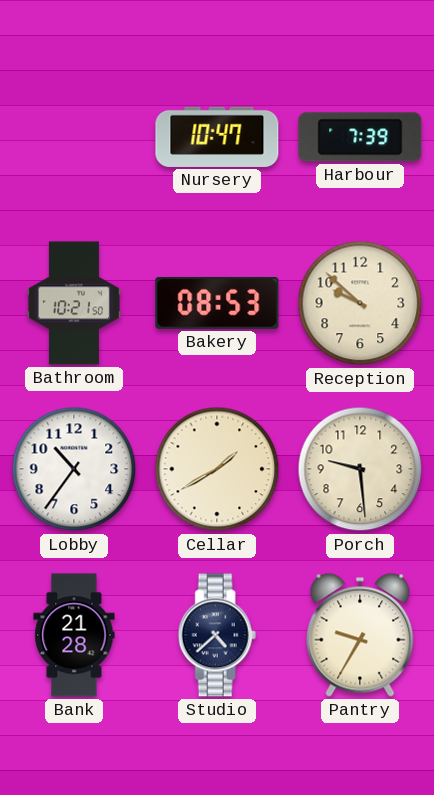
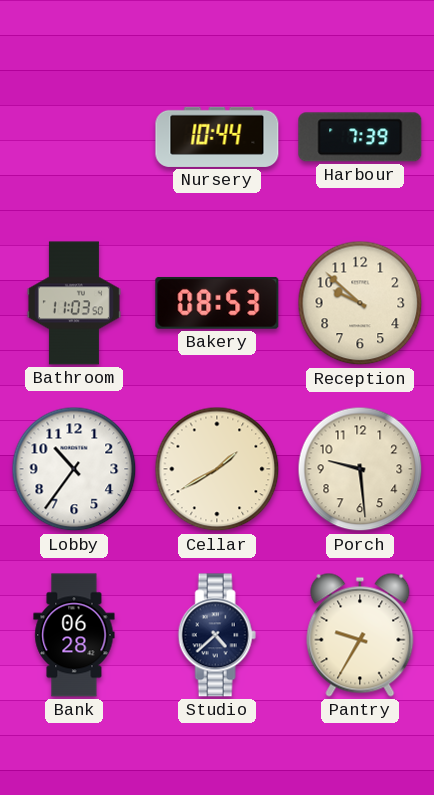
Nursery: 10:47 -> 10:44
Bathroom: 10:21 -> 11:03
Bank: 21:28 -> 06:28
